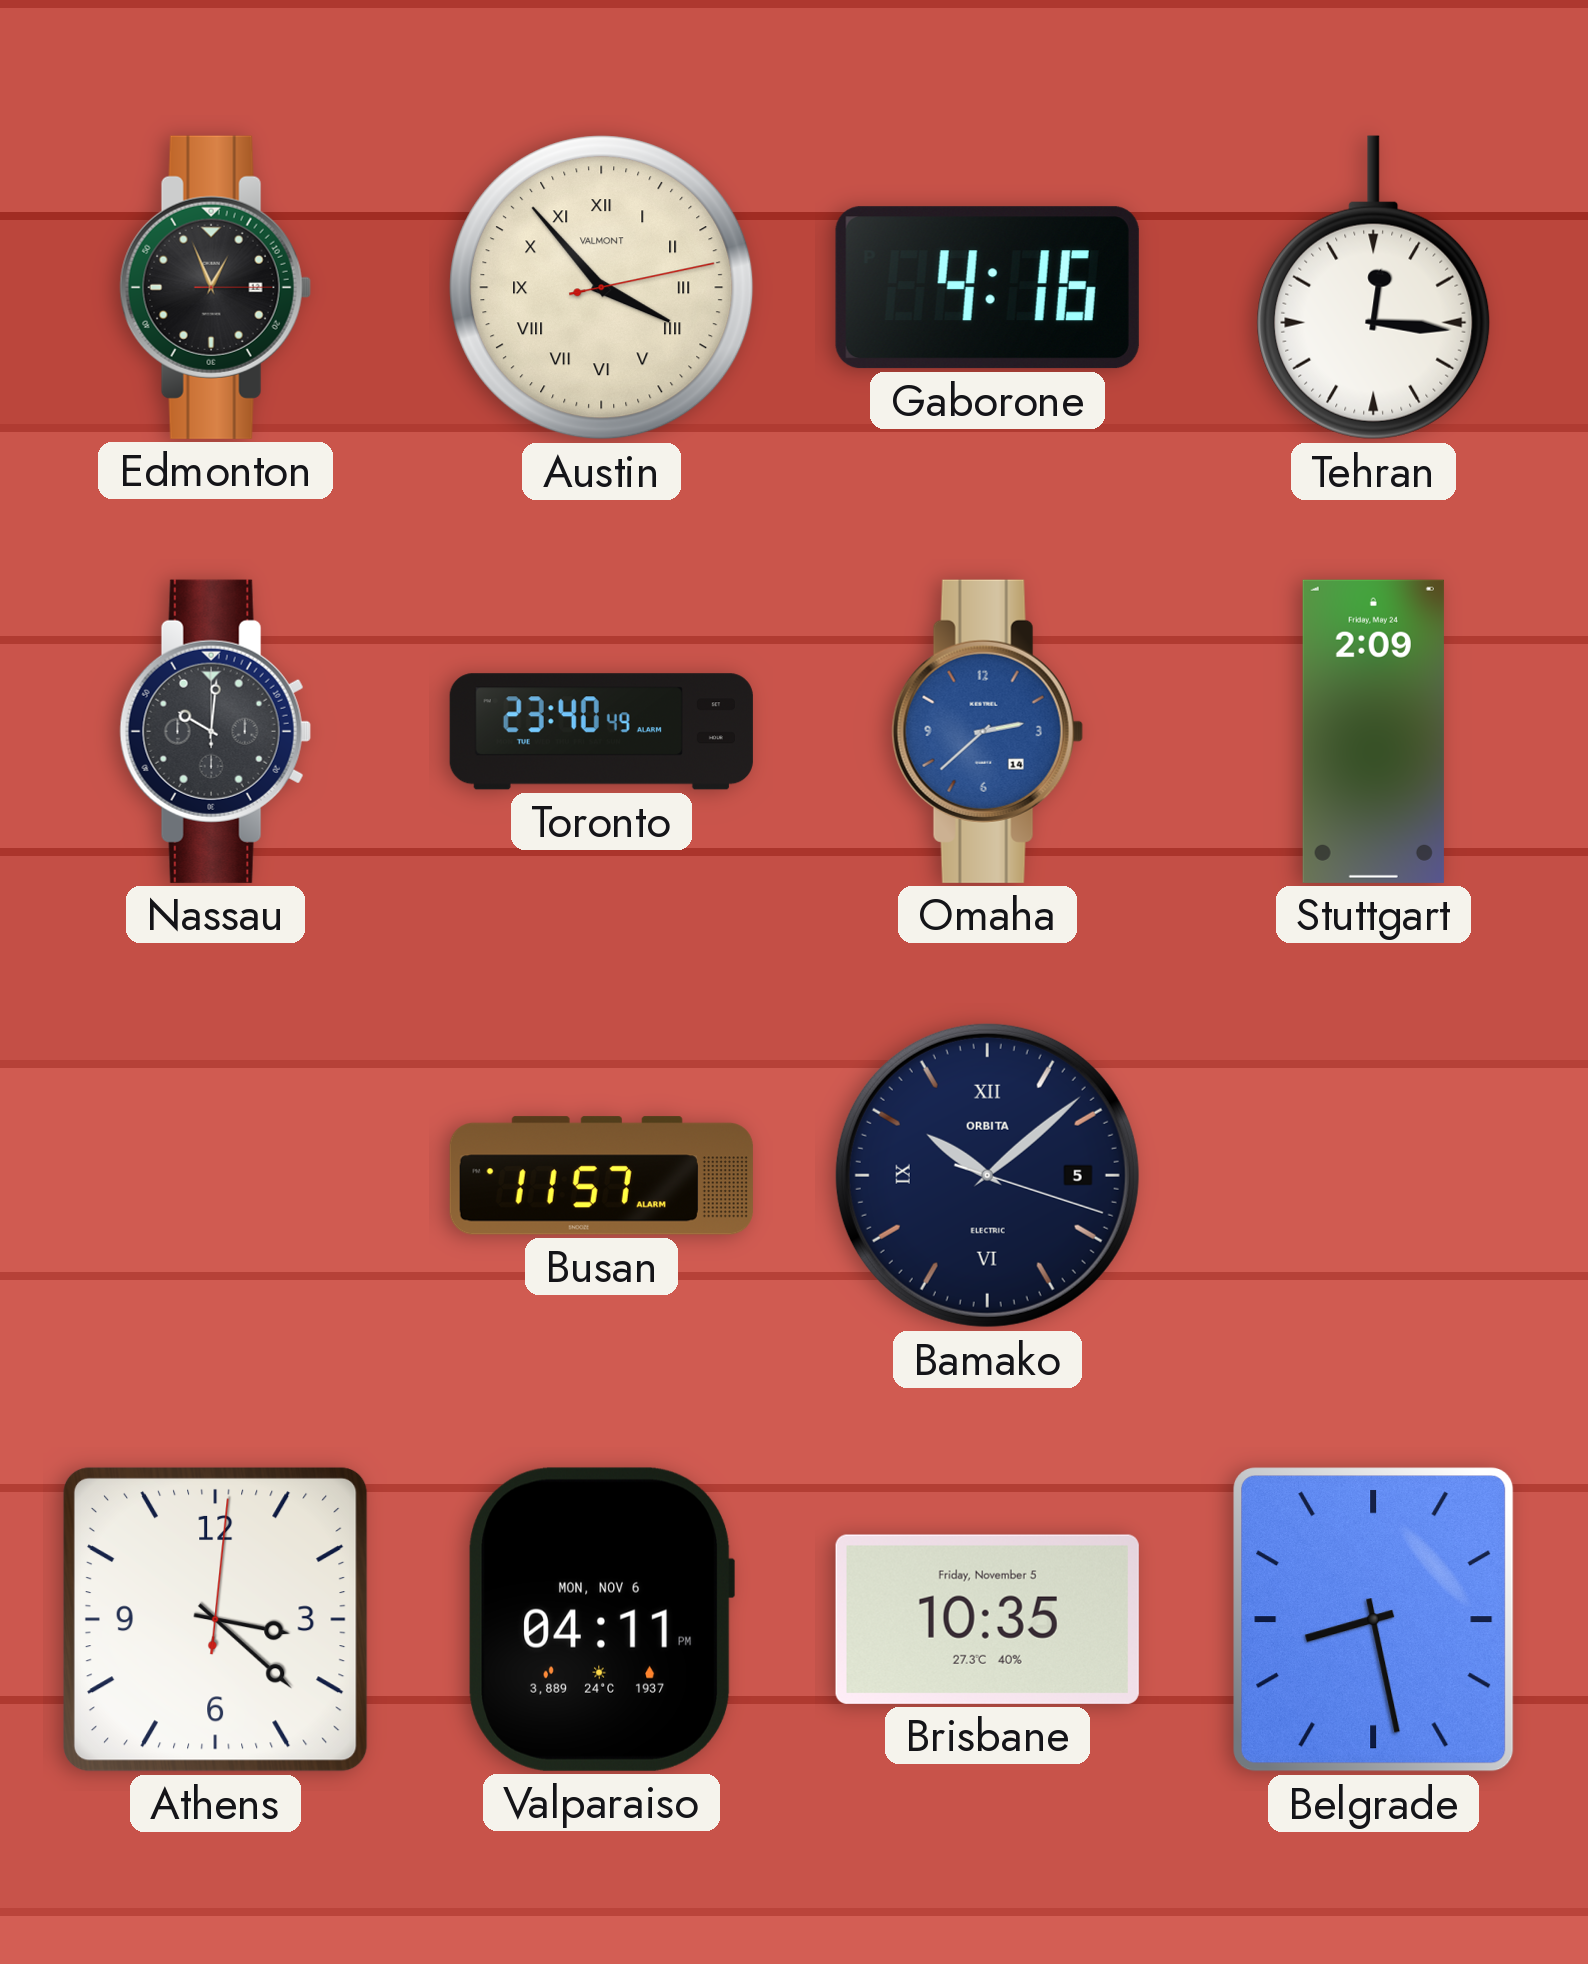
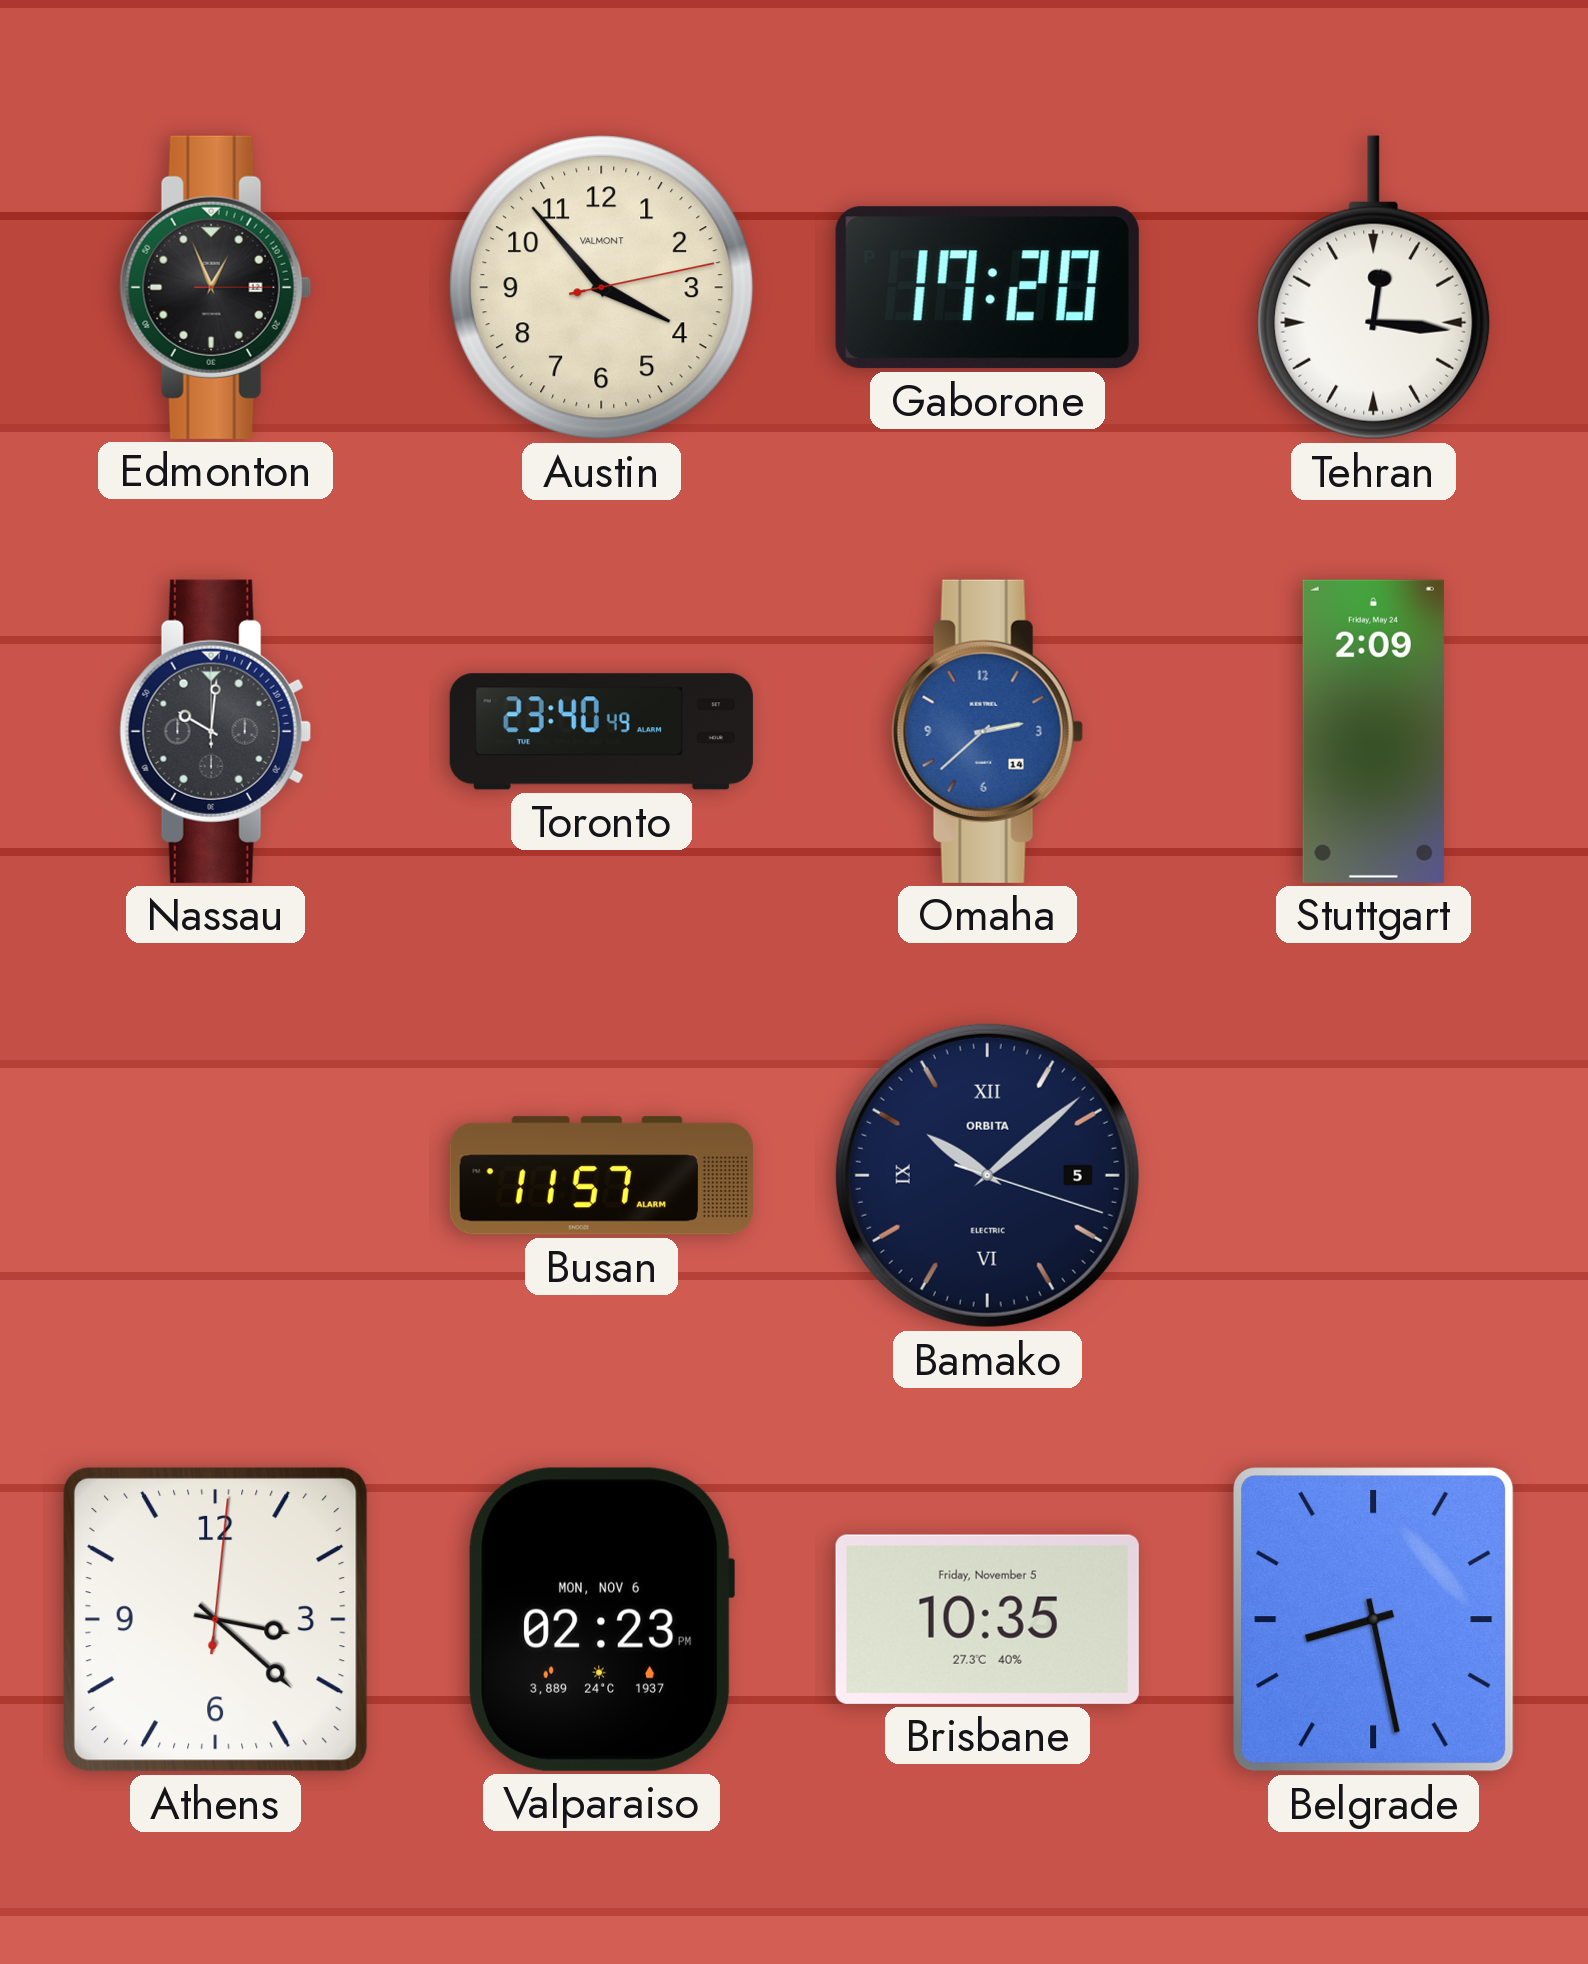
Austin numerals: Roman -> Arabic
Gaborone: 4:16 -> 17:20
Valparaiso: 04:11 -> 02:23
